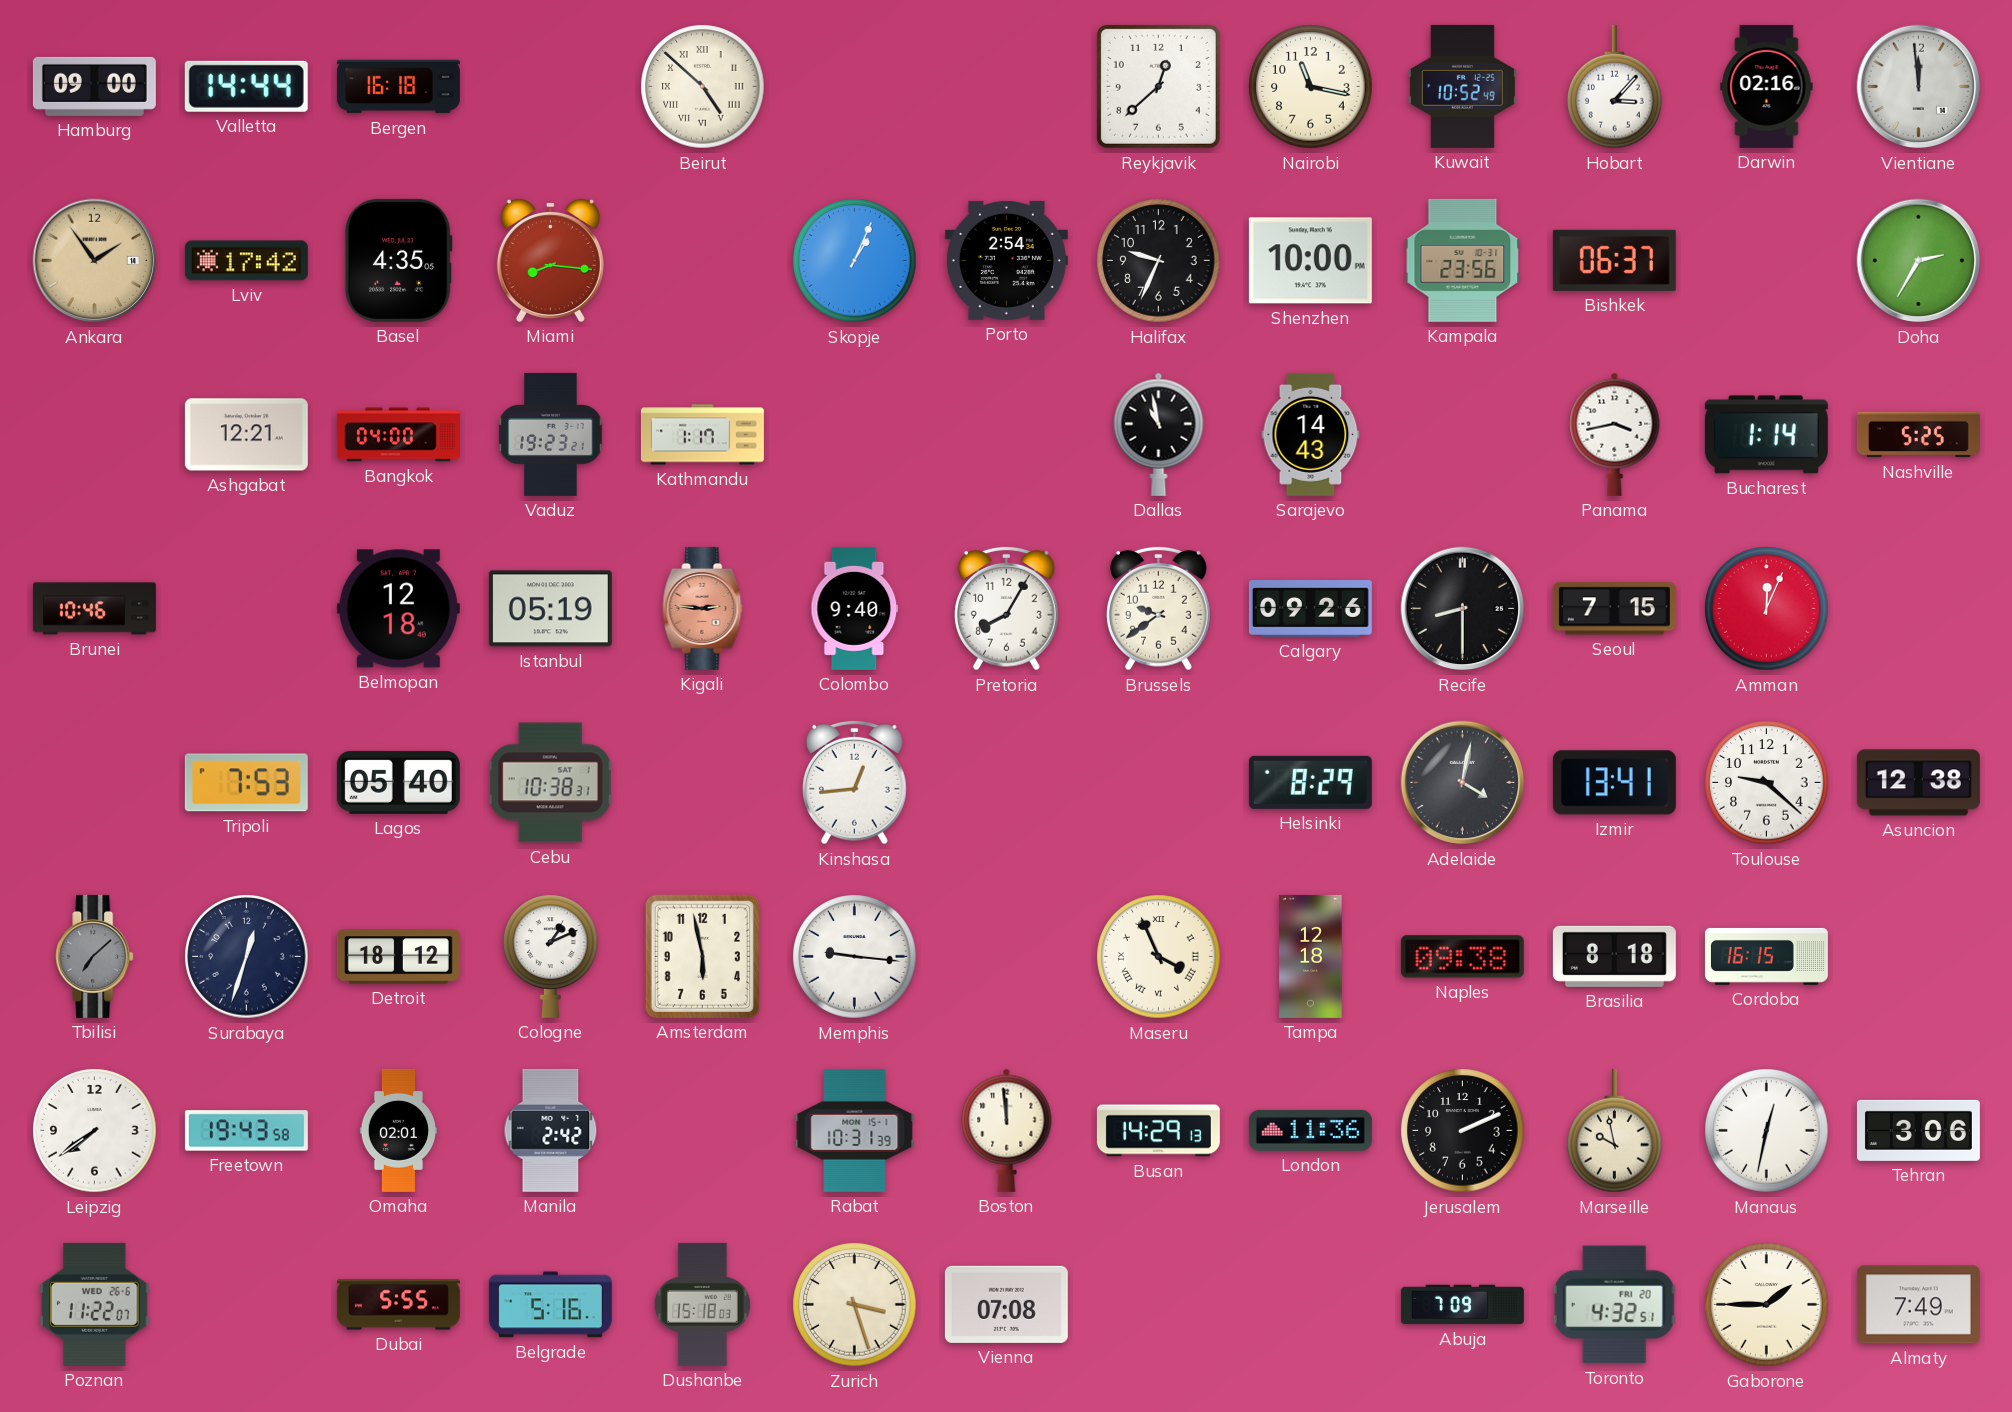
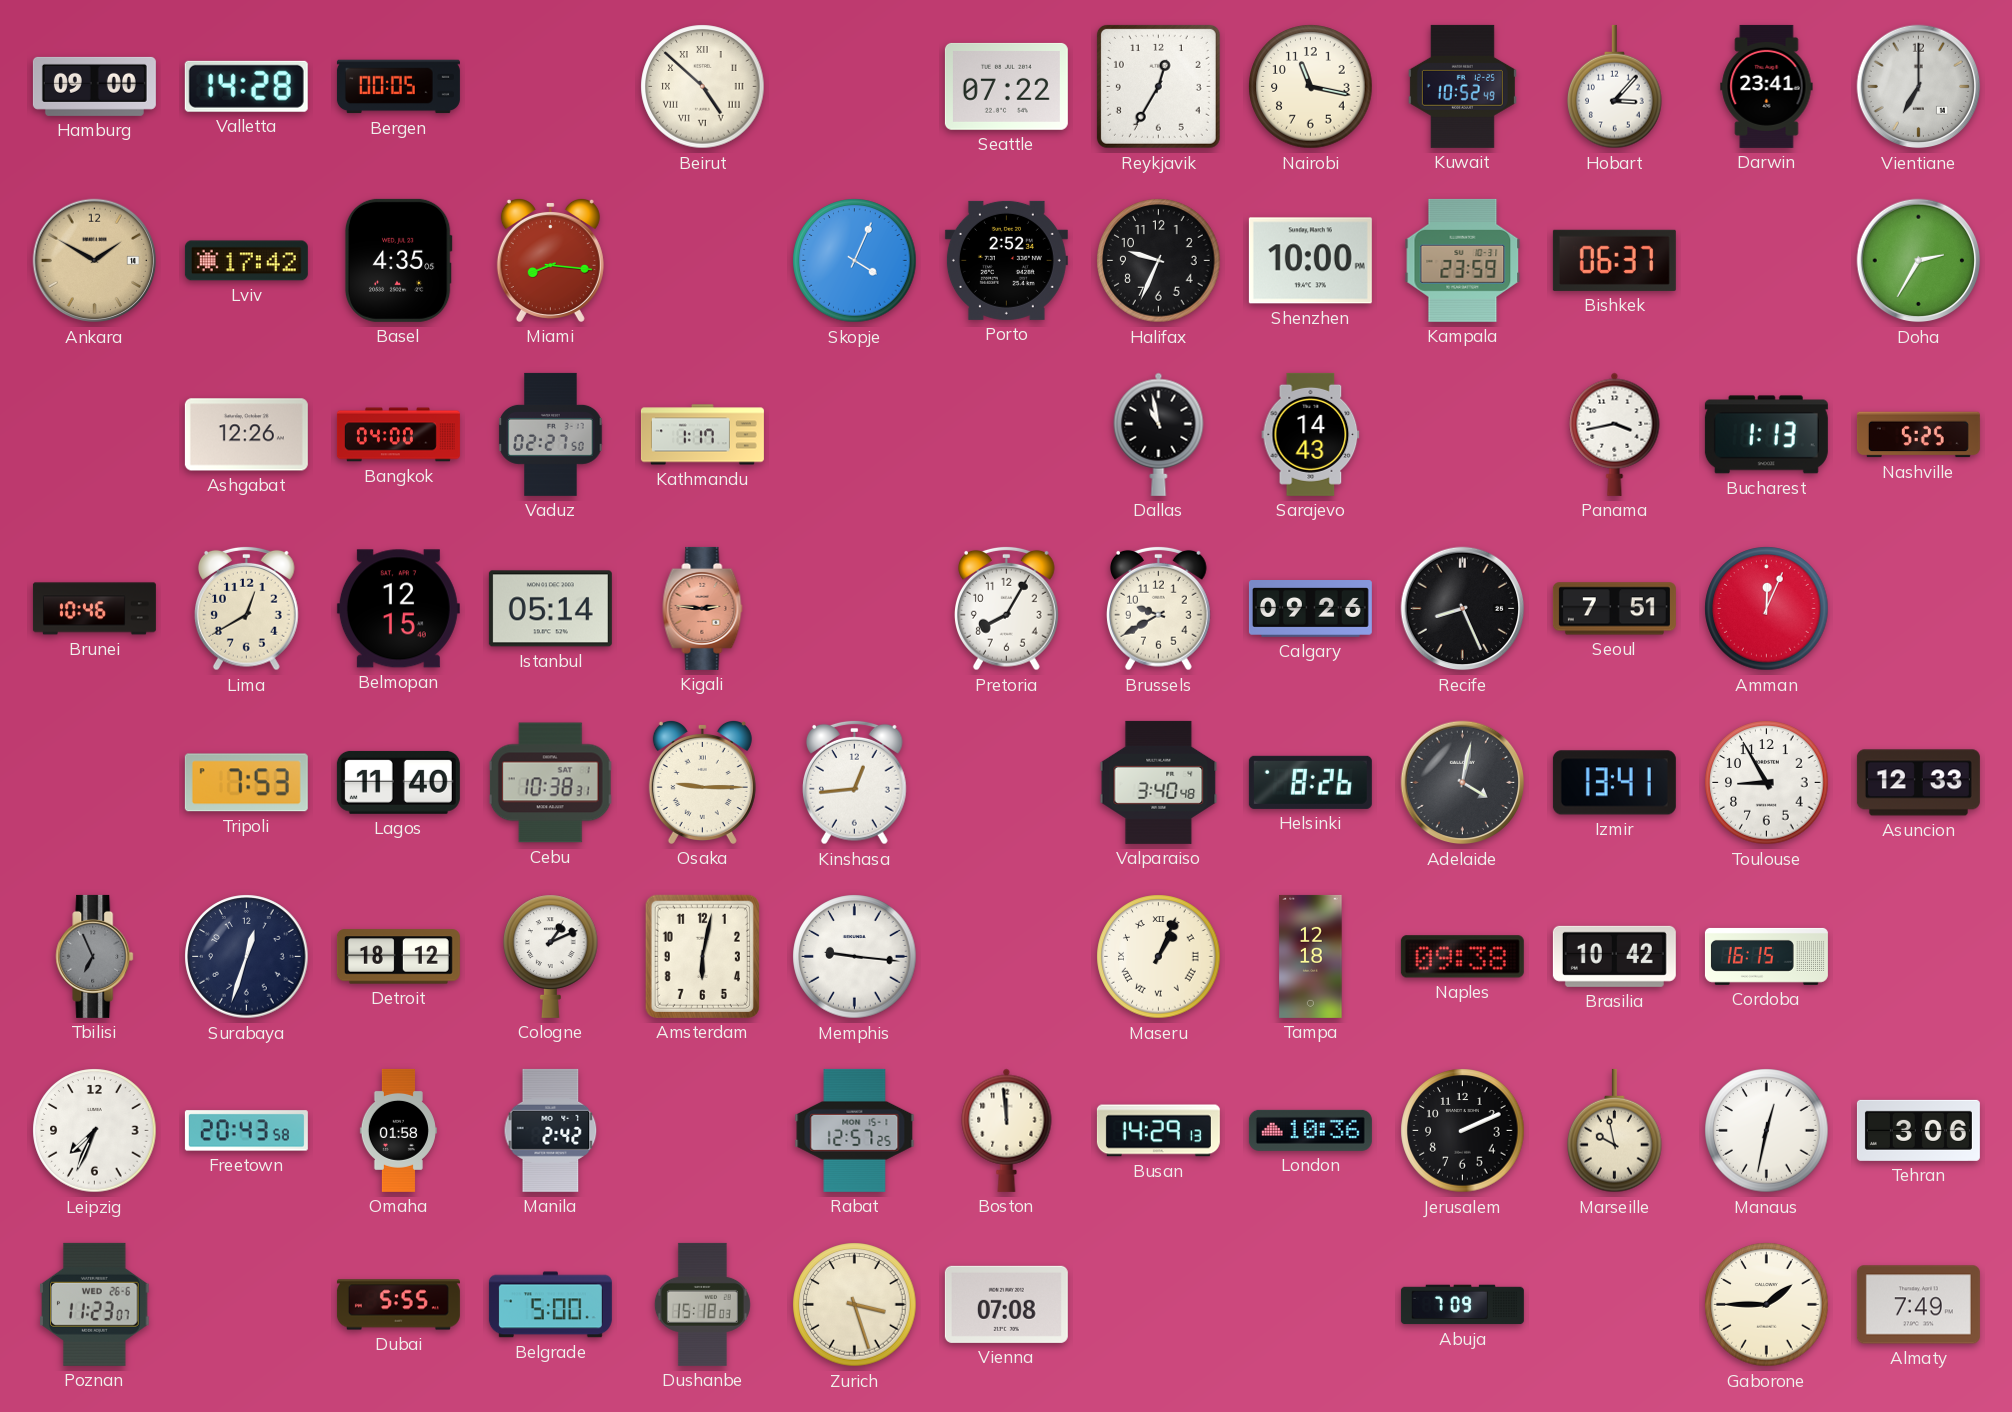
Valletta: 14:44 -> 14:28
Bergen: 16:18 -> 00:05
Seattle: none -> 07:22
Reykjavik: 12:38 -> 12:35
Darwin: 02:16 -> 23:41
Vientiane: 11:59 -> 7:00
Ankara: 1:54 -> 1:50
Skopje: 1:04 -> 4:04
Porto: 2:54 -> 2:52
Kampala: 23:56 -> 23:59
Ashgabat: 12:21 -> 12:26
Vaduz: 19:23 -> 02:27
Bucharest: 1:14 -> 1:13
Lima: none -> 12:40
Belmopan: 12:18 -> 12:15
Istanbul: 05:19 -> 05:14
Colombo: 9:40 -> none
Brussels: 9:39 -> 9:40
Recife: 8:30 -> 8:26
Seoul: 7:15 -> 7:51
Lagos: 05:40 -> 11:40
Osaka: none -> 9:15
Valparaiso: none -> 3:40
Helsinki: 8:29 -> 8:26
Toulouse: 9:22 -> 8:55
Asuncion: 12:38 -> 12:33
Tbilisi: 7:08 -> 6:56
Amsterdam: 5:58 -> 6:02
Maseru: 3:56 -> 1:04
Brasilia: 8:18 -> 10:42
Leipzig: 7:39 -> 7:34
Freetown: 19:43 -> 20:43
Omaha: 02:01 -> 01:58
Rabat: 10:31 -> 12:57
London: 11:36 -> 10:36
Poznan: 11:22 -> 11:23
Belgrade: 5:16 -> 5:00
Toronto: 4:32 -> none
